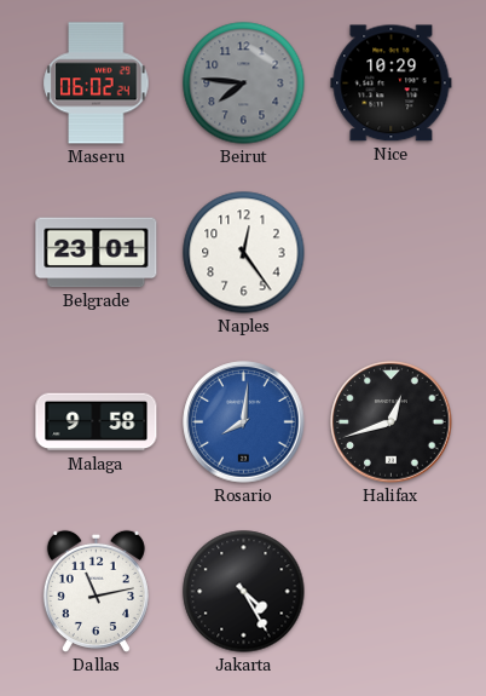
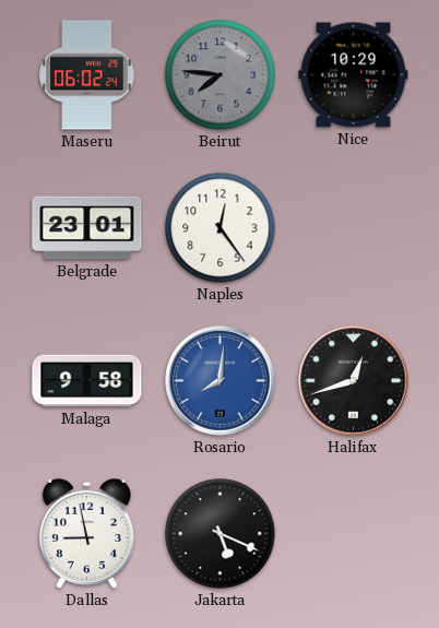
Dallas: 11:13 -> 8:58
Jakarta: 4:25 -> 5:19
